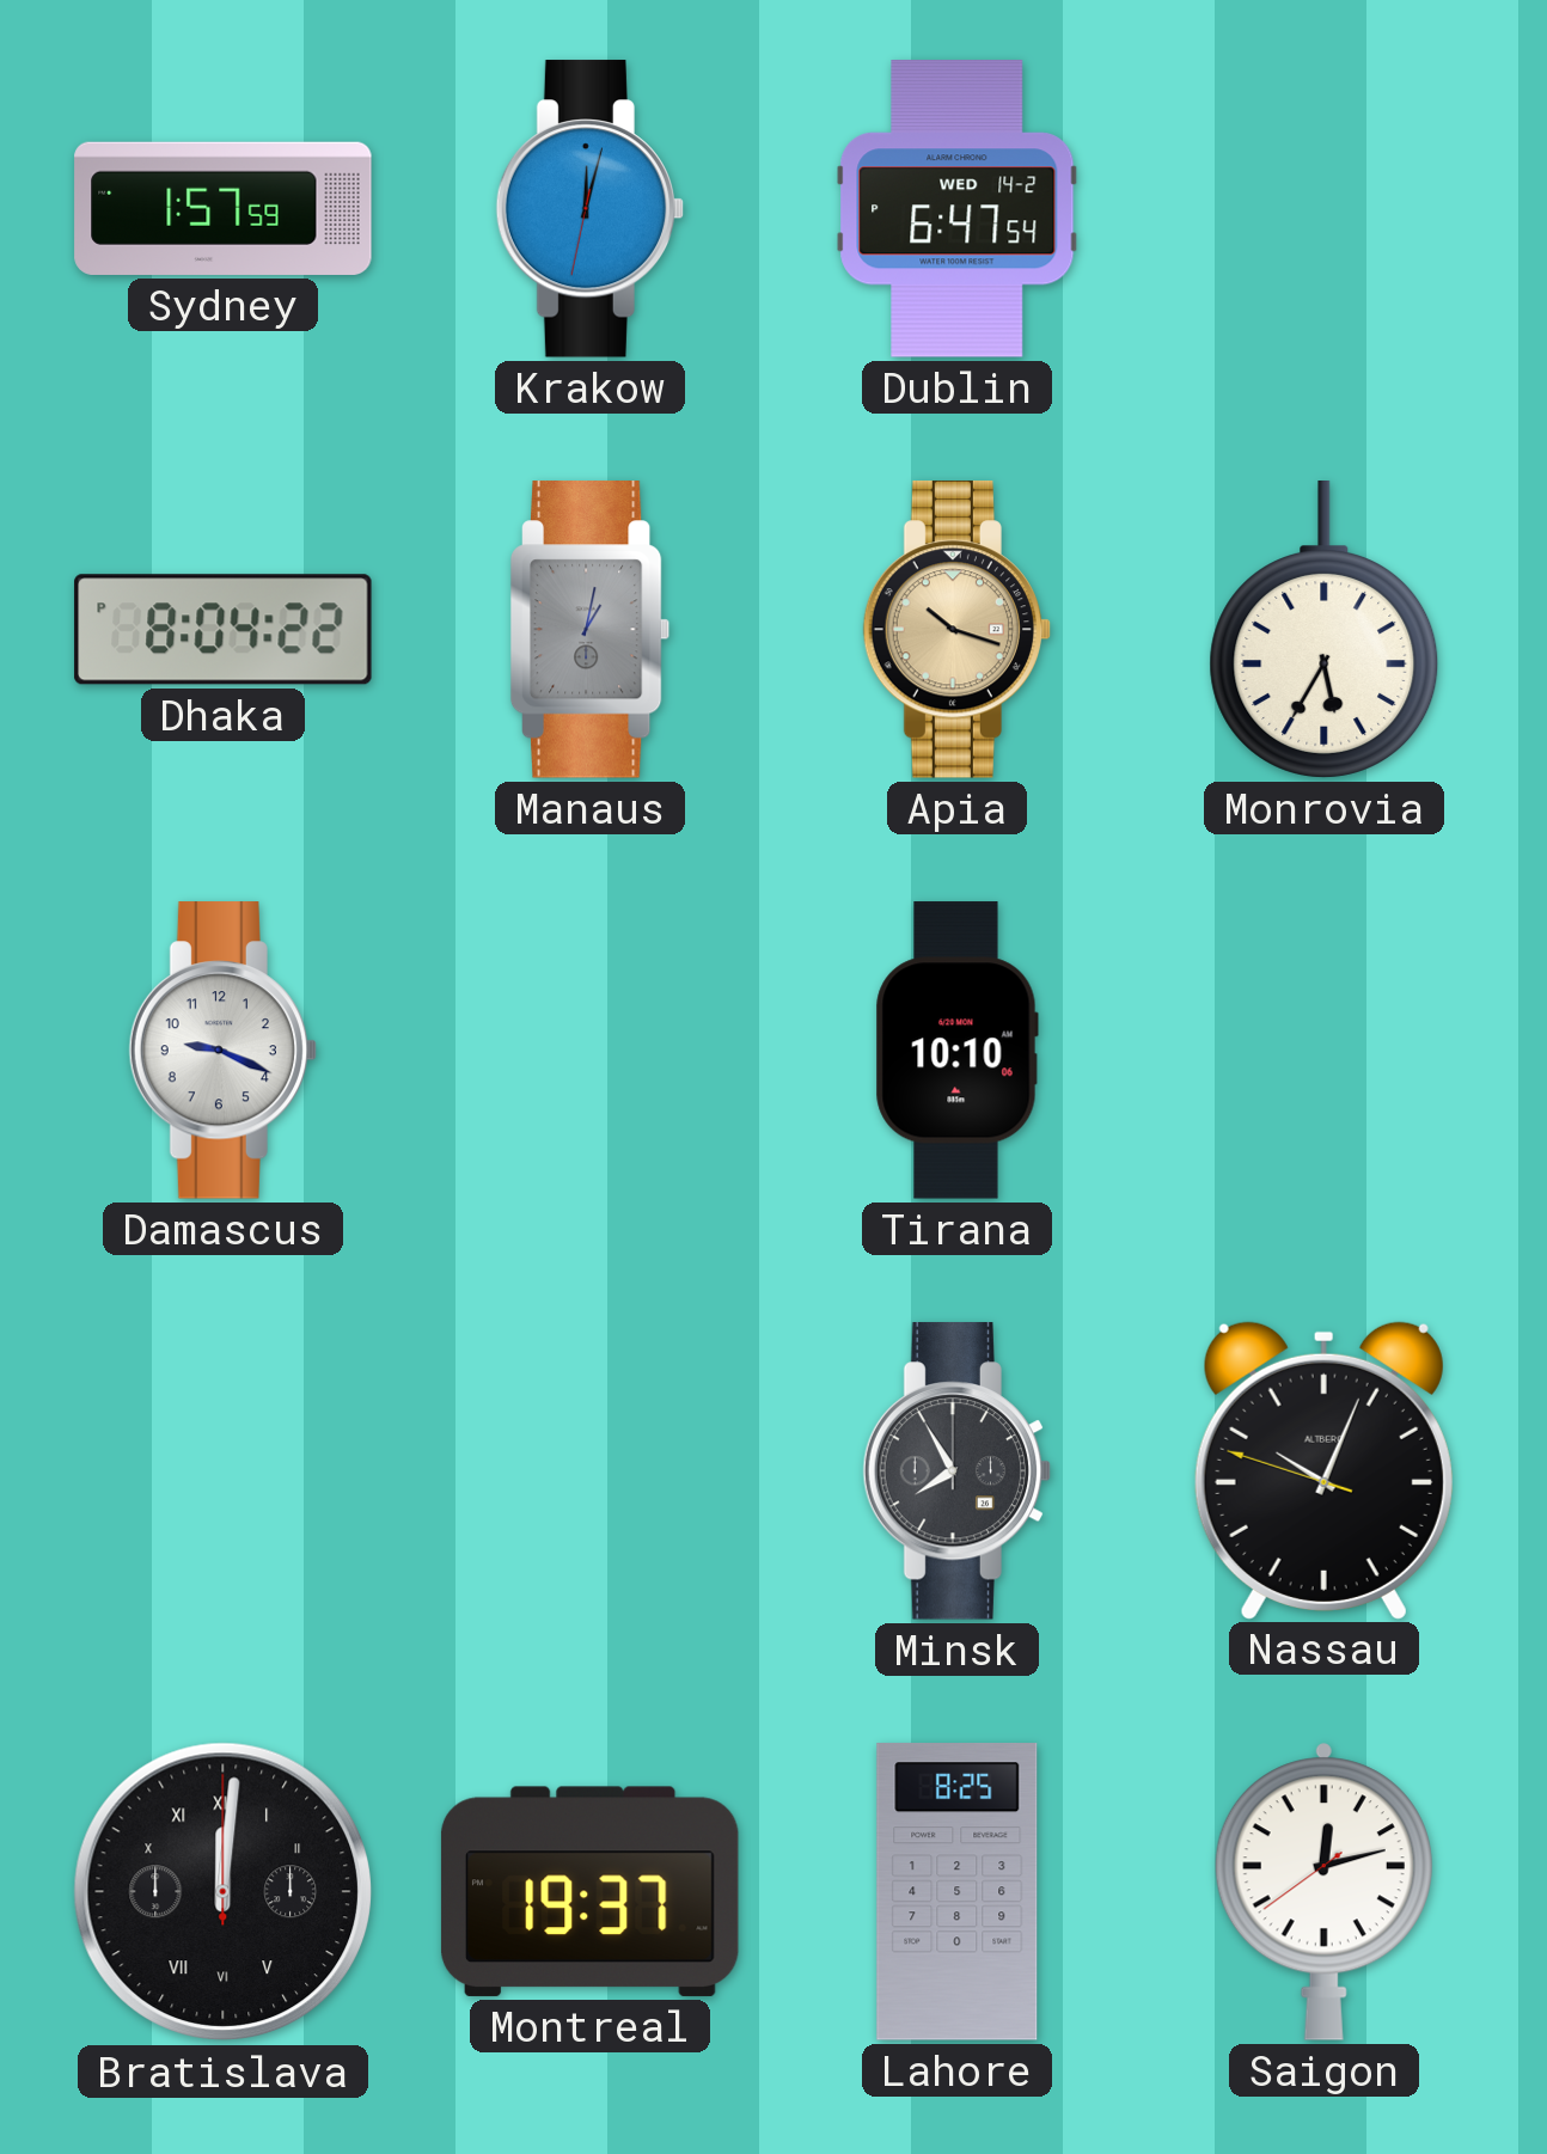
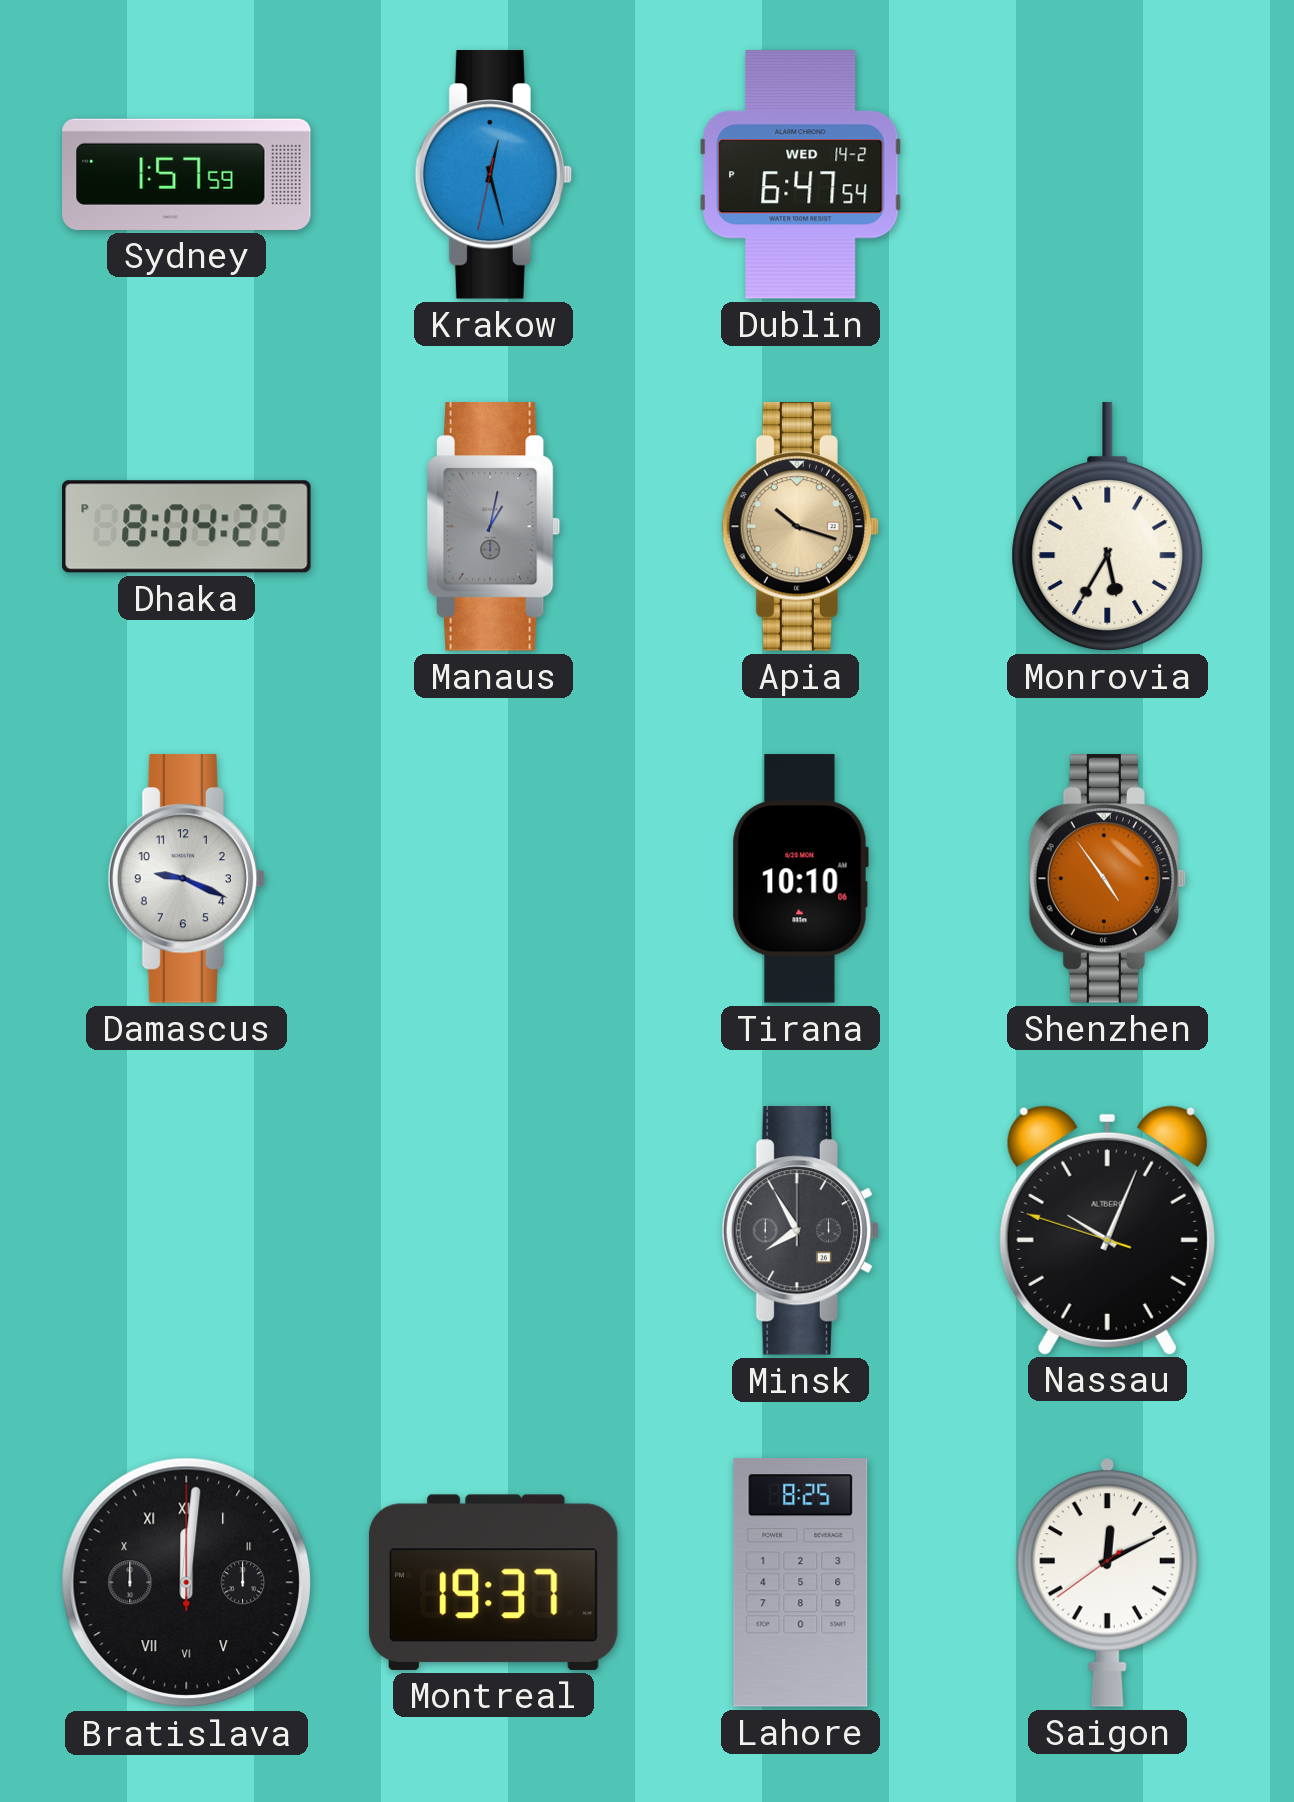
Krakow: 12:02 -> 12:27
Shenzhen: none -> 4:54
Saigon: 12:12 -> 12:10
